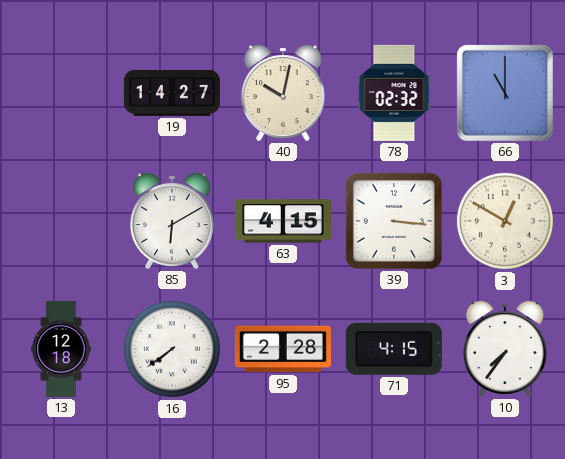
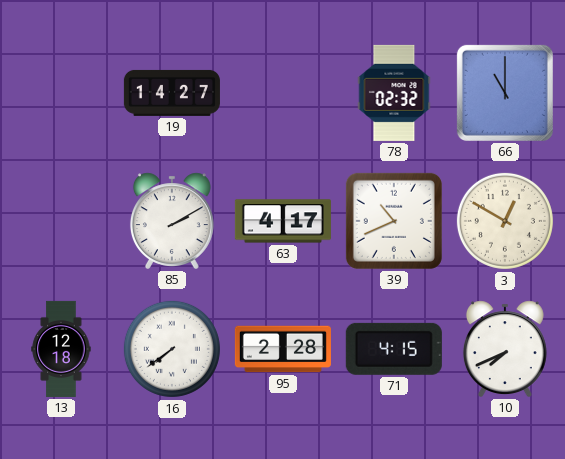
40: 10:02 -> none
85: 6:10 -> 2:10
63: 4:15 -> 4:17
39: 3:16 -> 10:41
10: 7:36 -> 7:41
